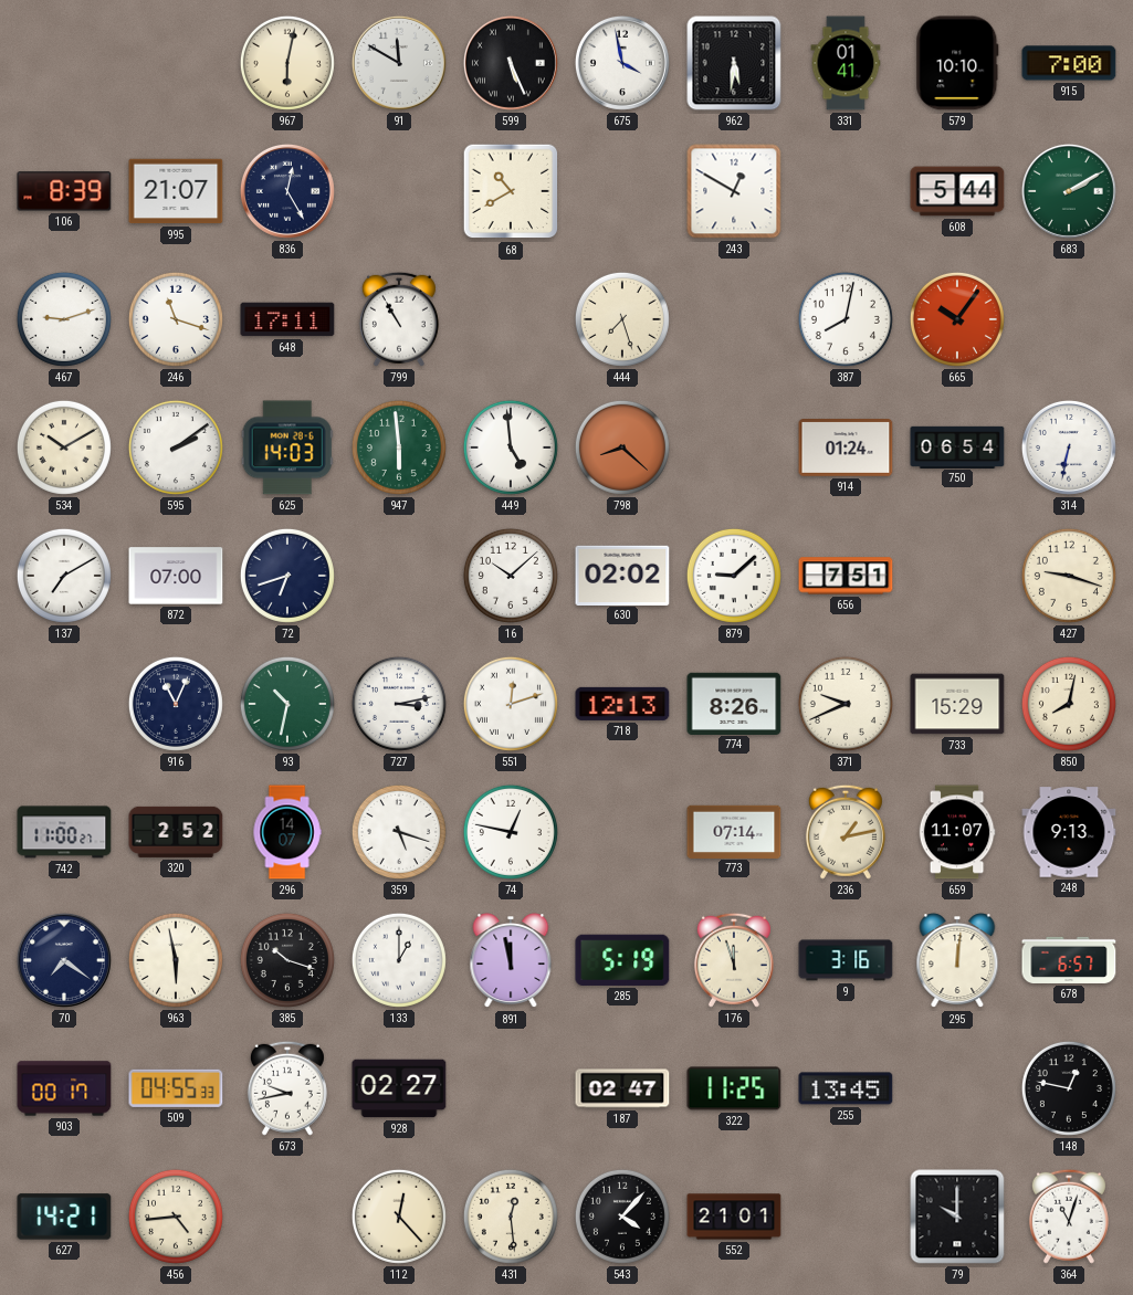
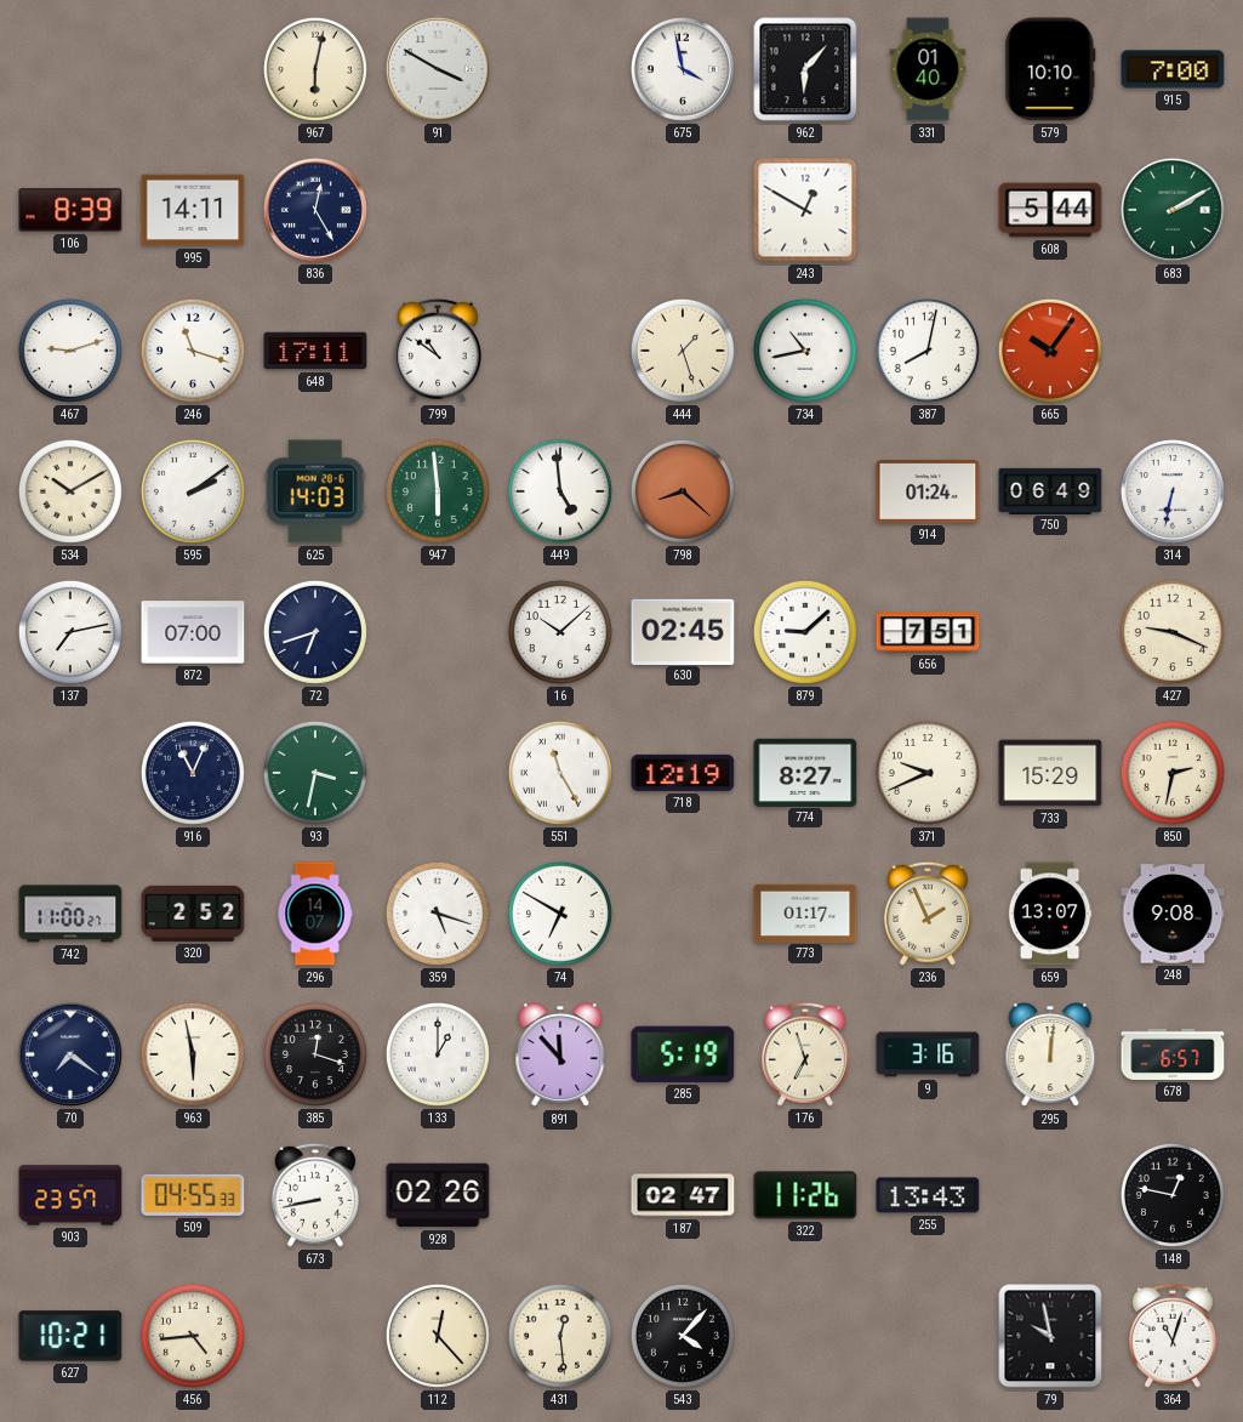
91: 11:50 -> 3:50
599: 5:26 -> none
962: 5:31 -> 6:07
331: 01:41 -> 01:40
995: 21:07 -> 14:11
68: 10:40 -> none
799: 10:55 -> 10:51
444: 7:27 -> 1:27
734: none -> 10:43
750: 06:54 -> 06:49
137: 7:10 -> 7:13
630: 02:02 -> 02:45
427: 9:18 -> 9:19
93: 10:32 -> 3:32
727: 3:13 -> none
551: 12:12 -> 11:25
718: 12:13 -> 12:19
774: 8:26 -> 8:27
850: 8:02 -> 2:32
74: 12:47 -> 6:50
773: 07:14 -> 01:17
236: 1:13 -> 1:56
659: 11:07 -> 13:07
248: 9:13 -> 9:08
385: 10:18 -> 12:18
891: 11:58 -> 11:53
176: 11:57 -> 6:57
903: 00:17 -> 23:57
673: 9:43 -> 8:43
928: 02:27 -> 02:26
322: 11:25 -> 11:26
255: 13:45 -> 13:43
627: 14:21 -> 10:21
552: 21:01 -> none
79: 10:00 -> 9:58
